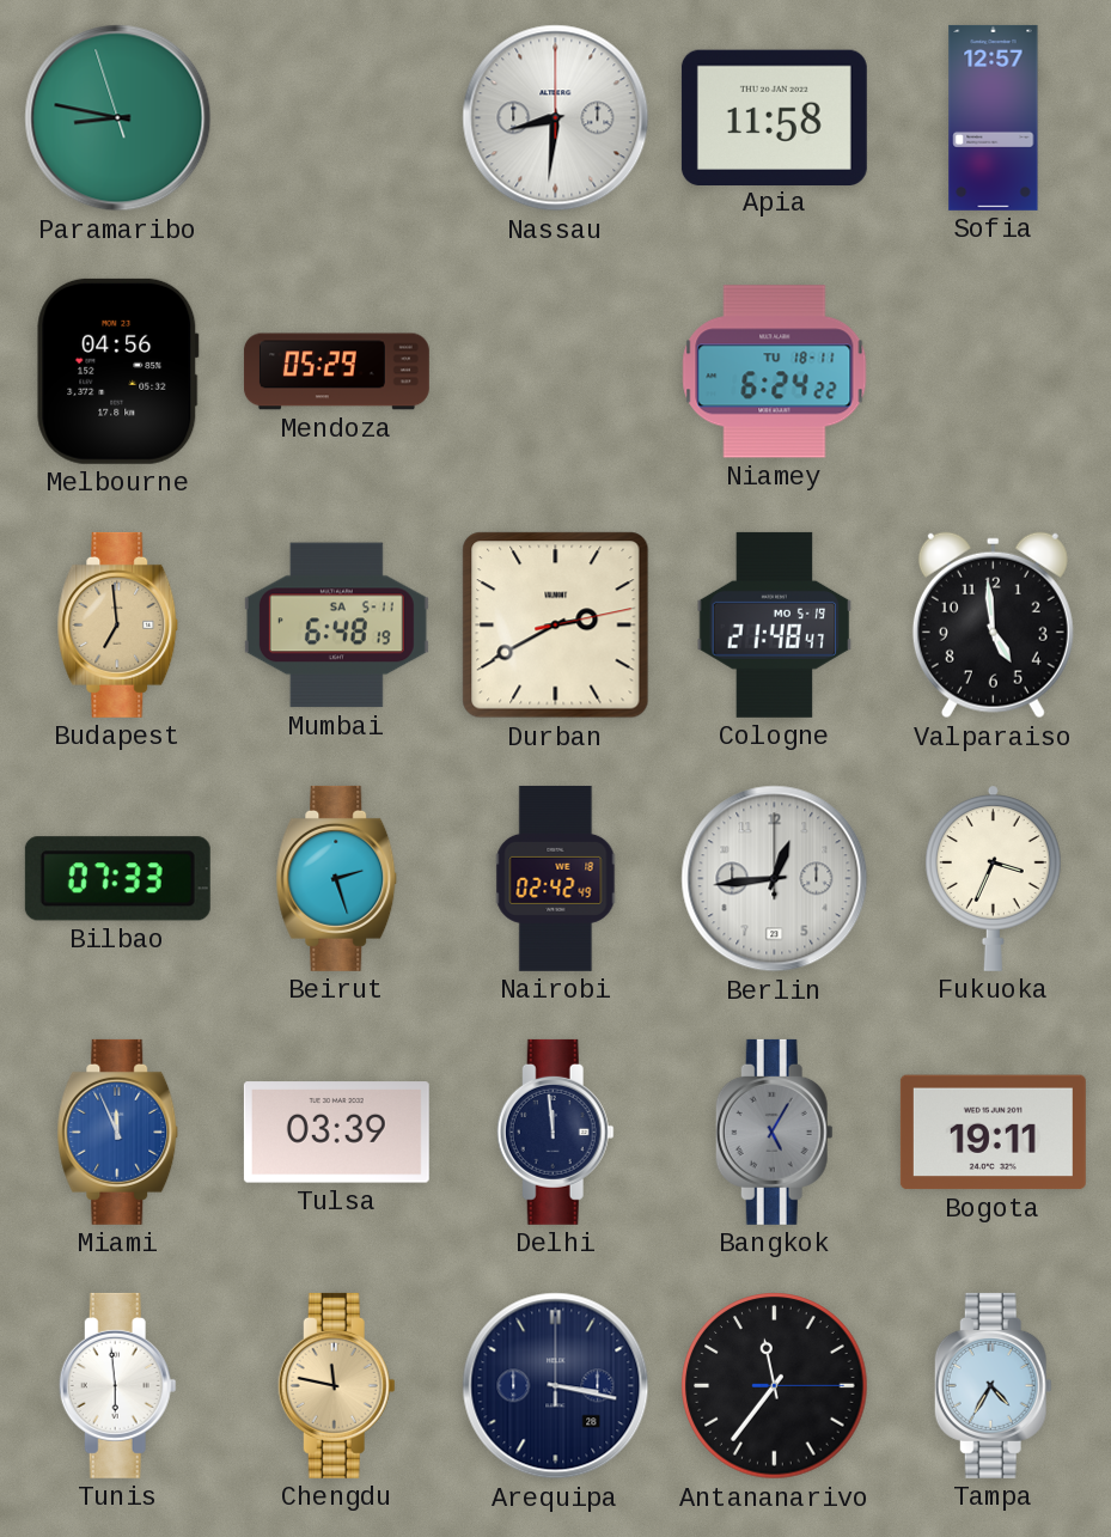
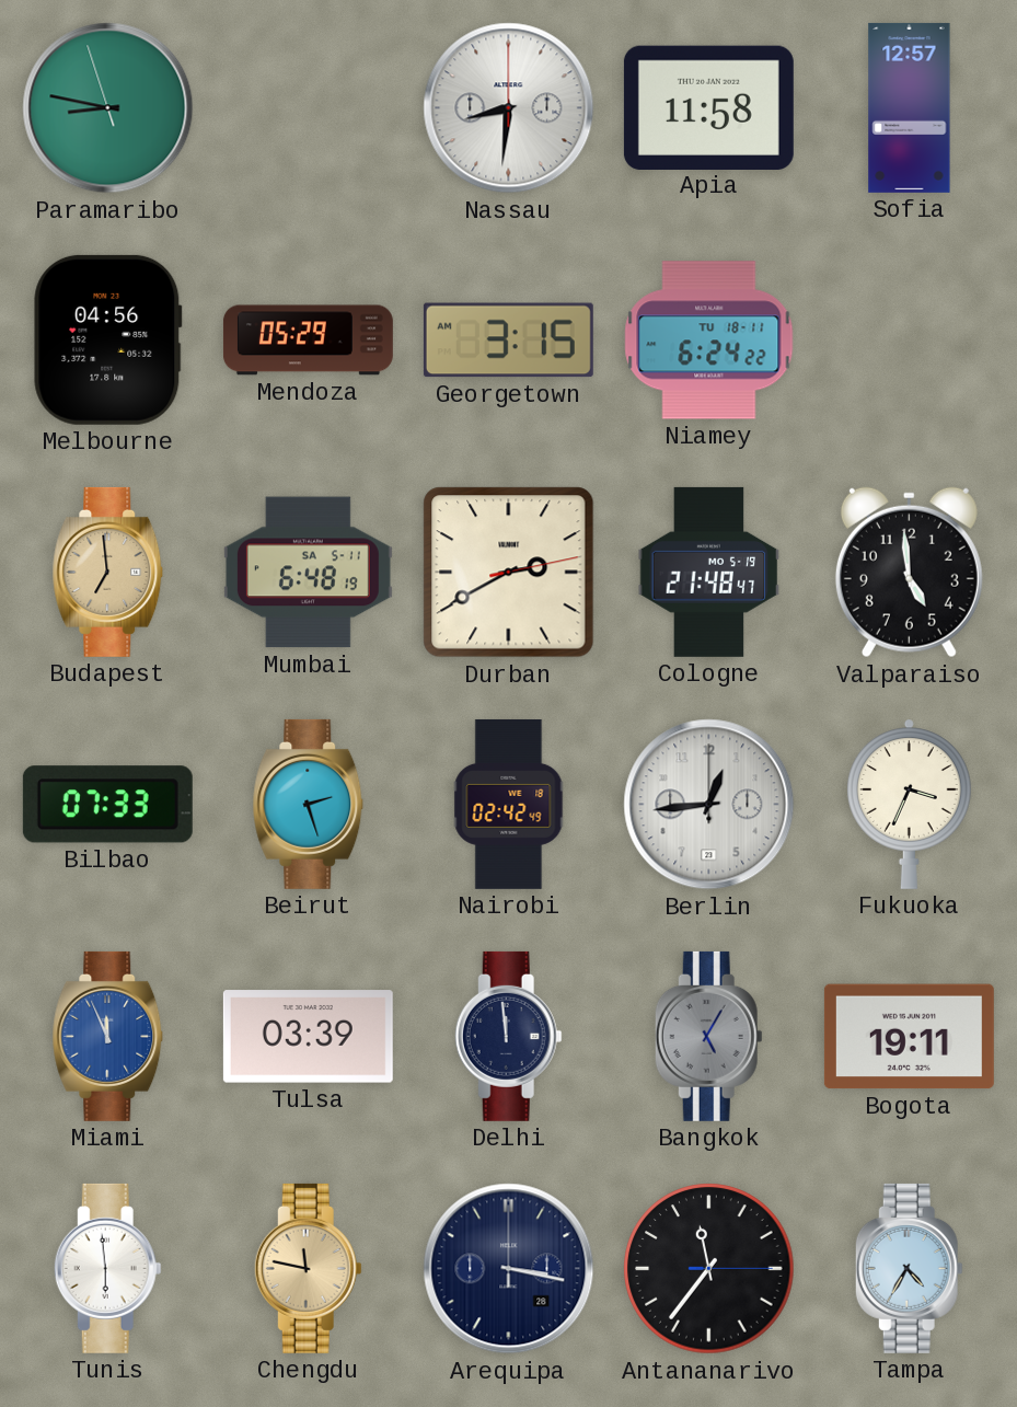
Georgetown: none -> 3:15
